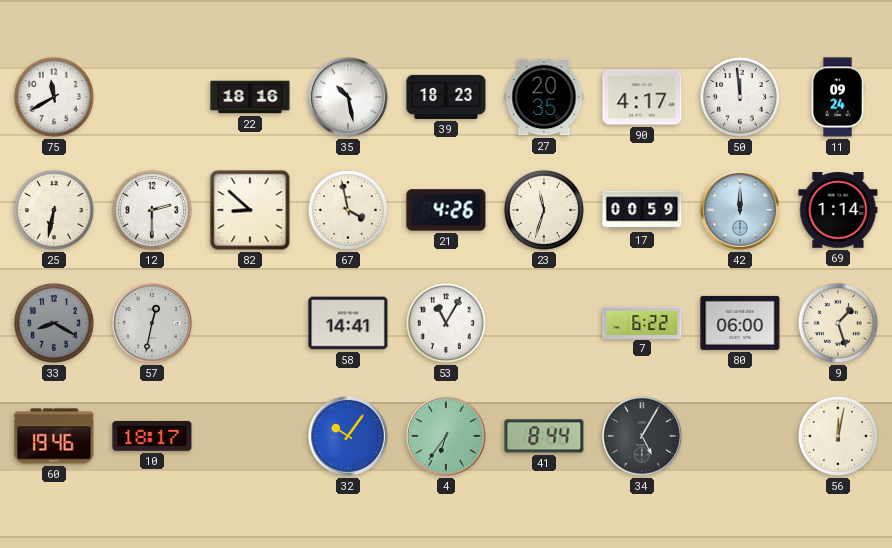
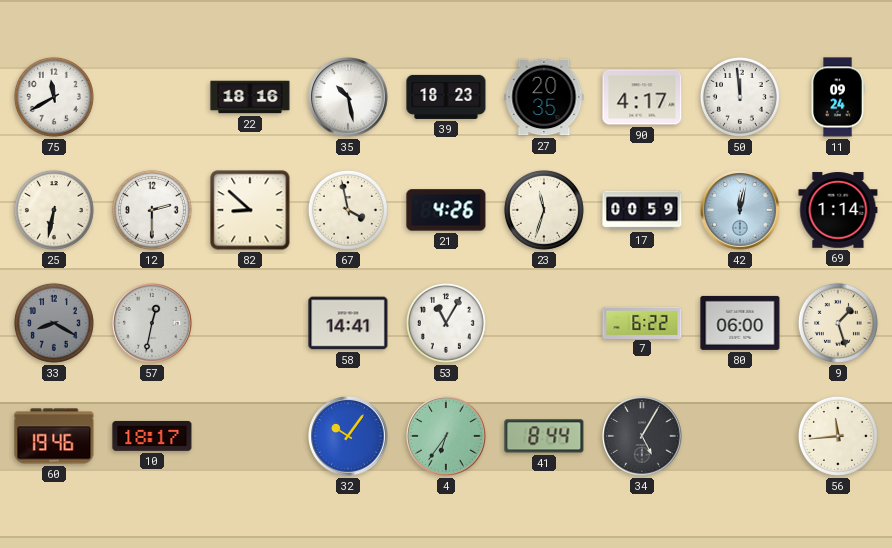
42: 12:00 -> 12:02
56: 12:02 -> 11:44
